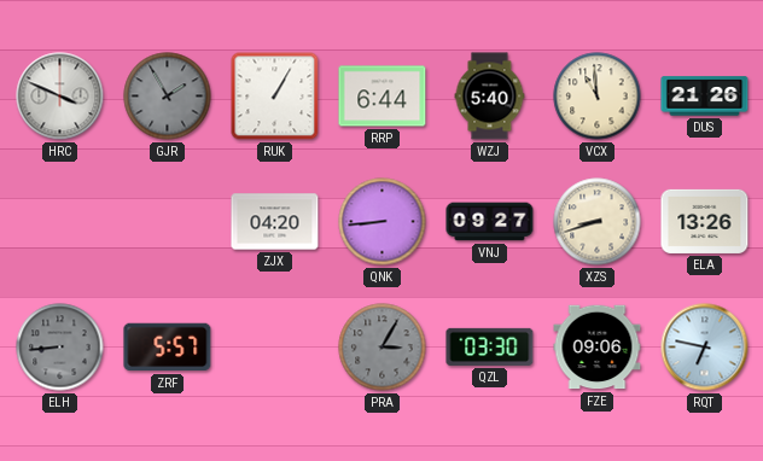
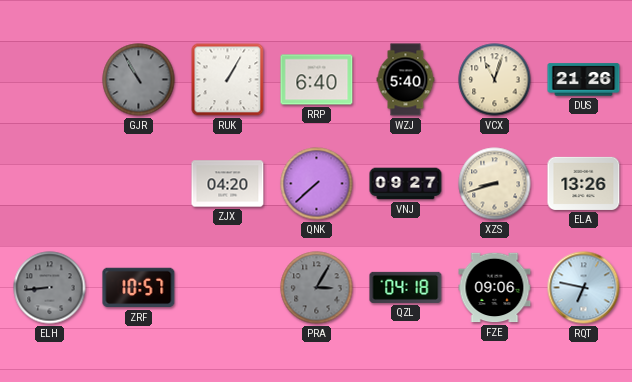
HRC: 3:49 -> none
GJR: 1:55 -> 10:55
RRP: 6:44 -> 6:40
VCX: 10:59 -> 11:03
QNK: 8:44 -> 7:38
ZRF: 5:57 -> 10:57
QZL: 03:30 -> 04:18
